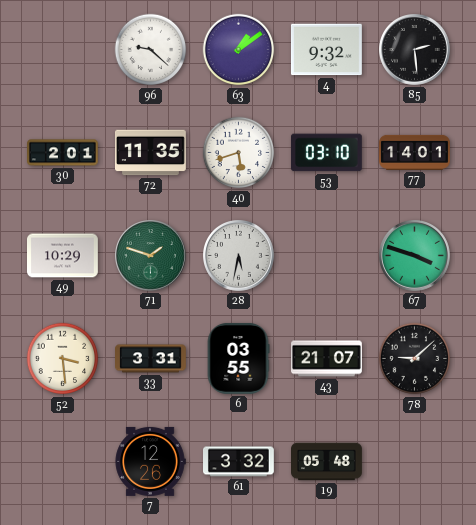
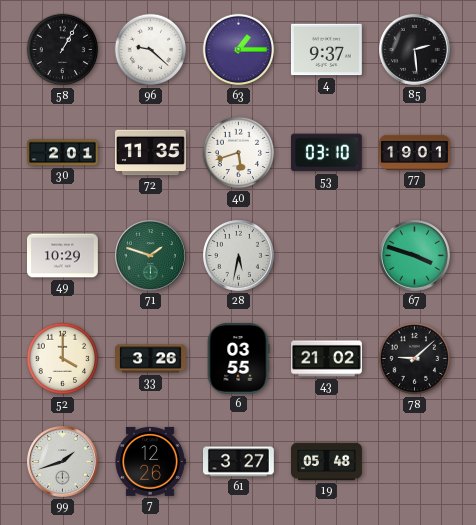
58: none -> 1:05
63: 1:09 -> 1:15
4: 9:32 -> 9:37
77: 14:01 -> 19:01
52: 3:29 -> 4:00
33: 3:31 -> 3:26
43: 21:07 -> 21:02
99: none -> 1:42
61: 3:32 -> 3:27
